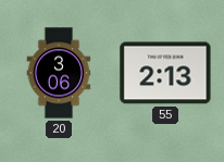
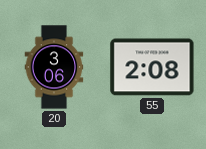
55: 2:13 -> 2:08
